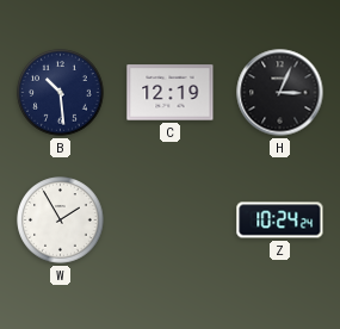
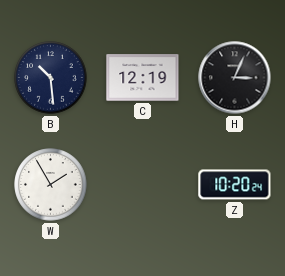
Z: 10:24 -> 10:20
